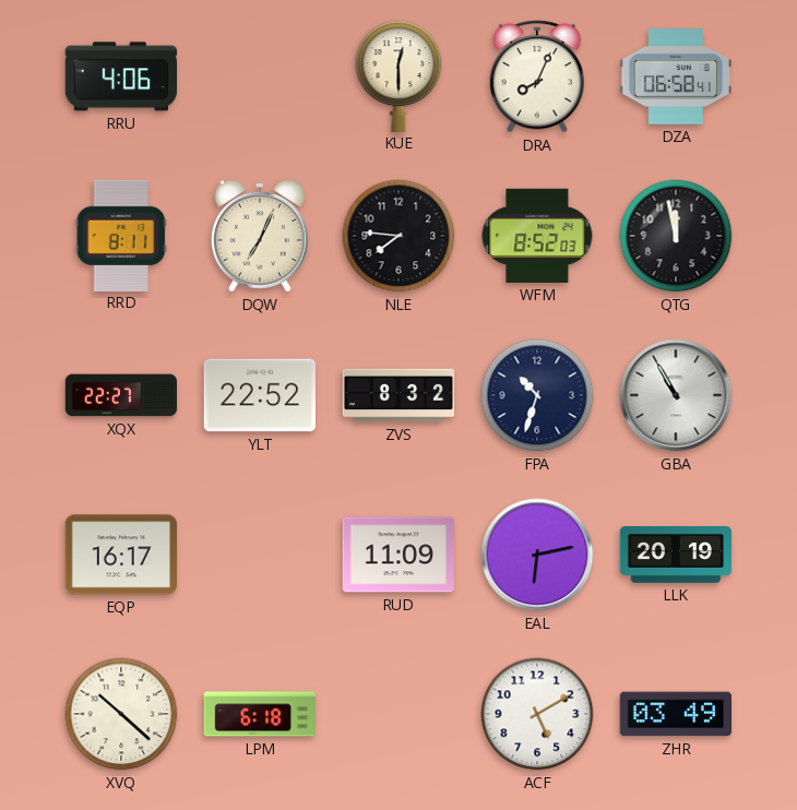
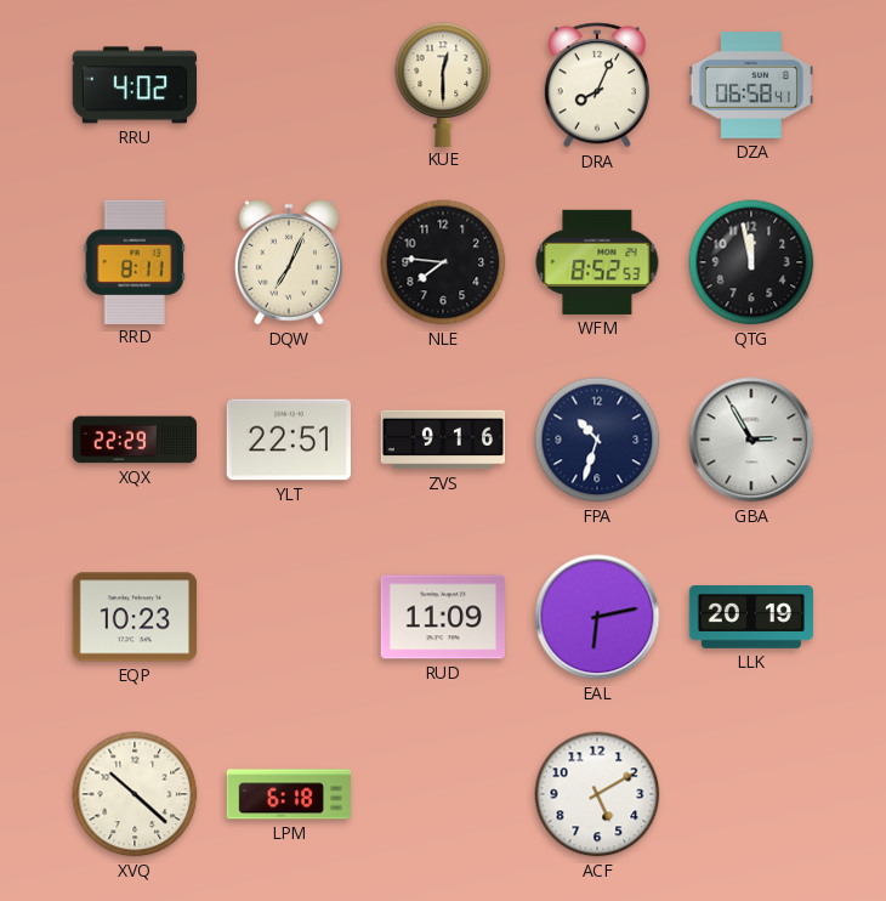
RRU: 4:06 -> 4:02
WFM: 8:52:03 -> 8:52:53
XQX: 22:27 -> 22:29
YLT: 22:52 -> 22:51
ZVS: 8:32 -> 9:16
GBA: 10:55 -> 2:55
EQP: 16:17 -> 10:23
ZHR: 03:49 -> none
